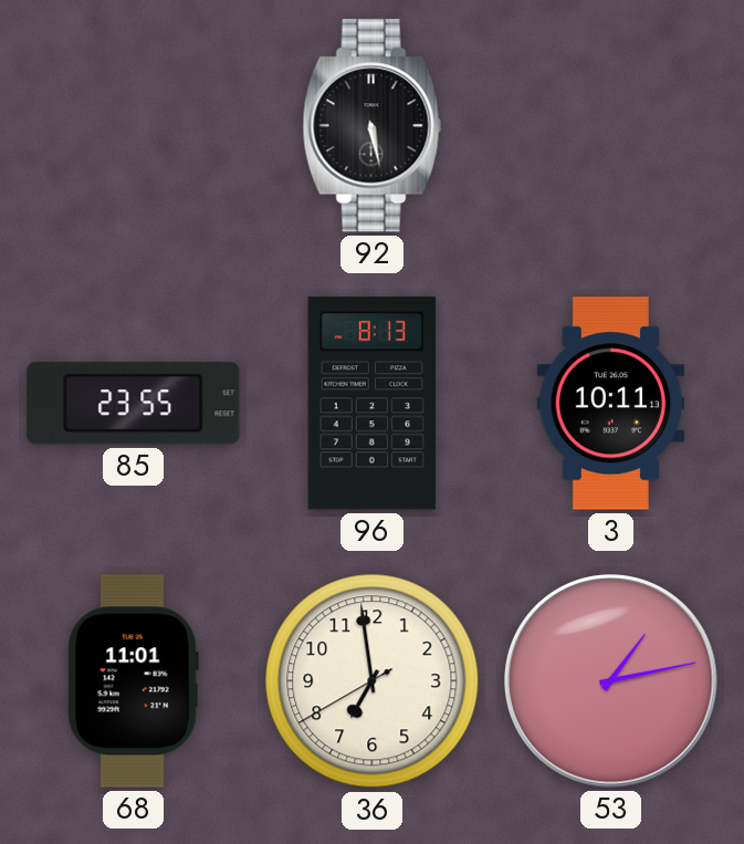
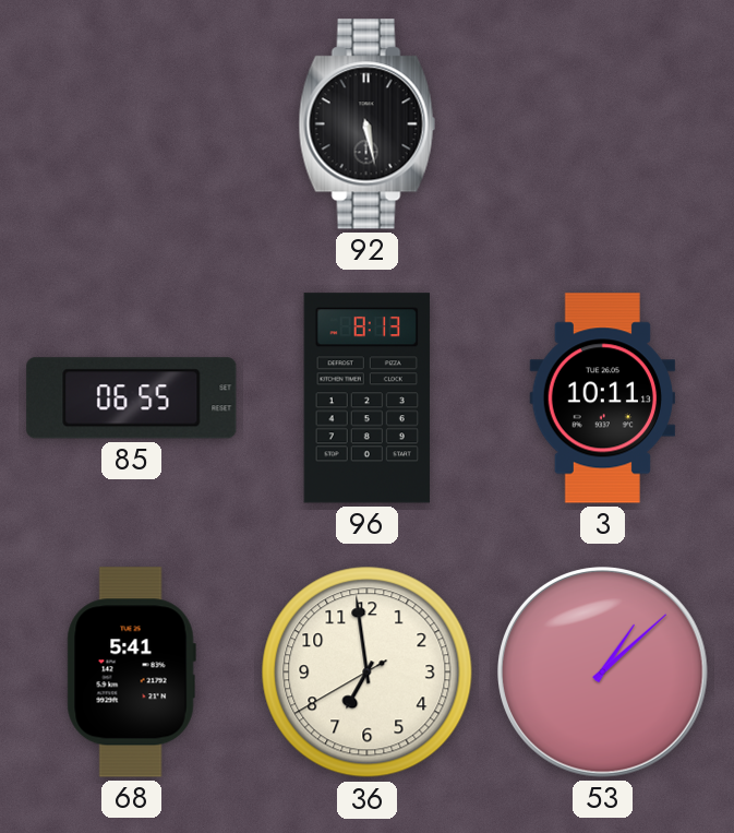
85: 23:55 -> 06:55
68: 11:01 -> 5:41
53: 1:13 -> 1:08
